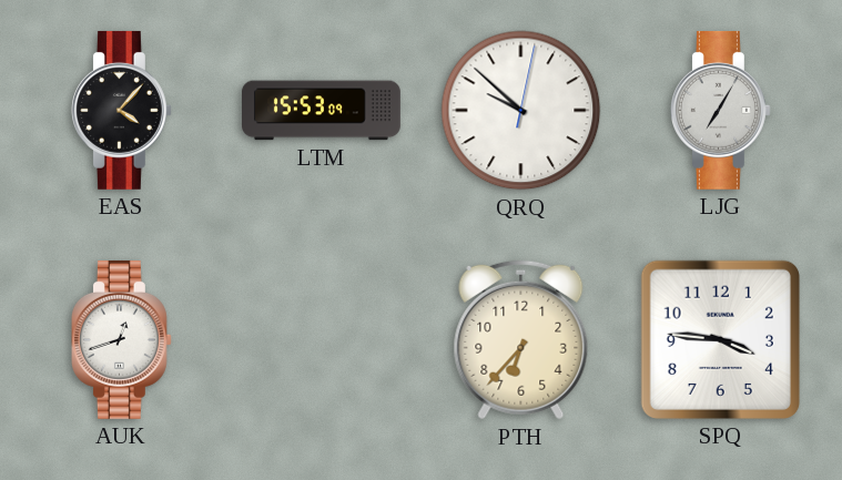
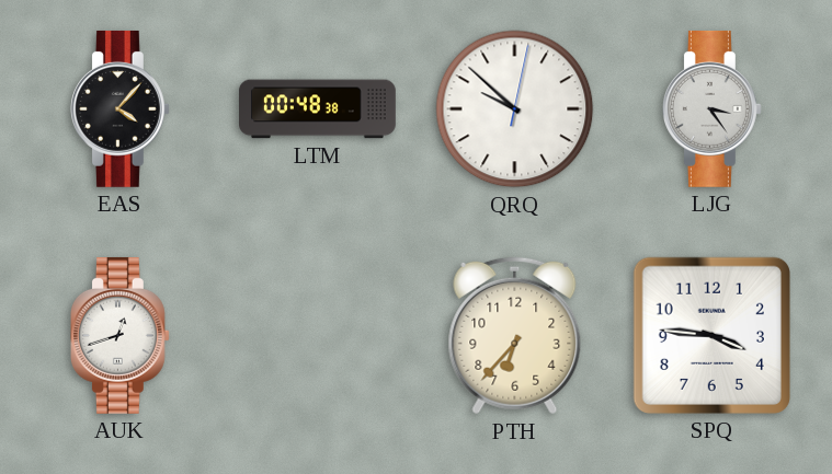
LTM: 15:53 -> 00:48
LJG: 7:05 -> 3:24
